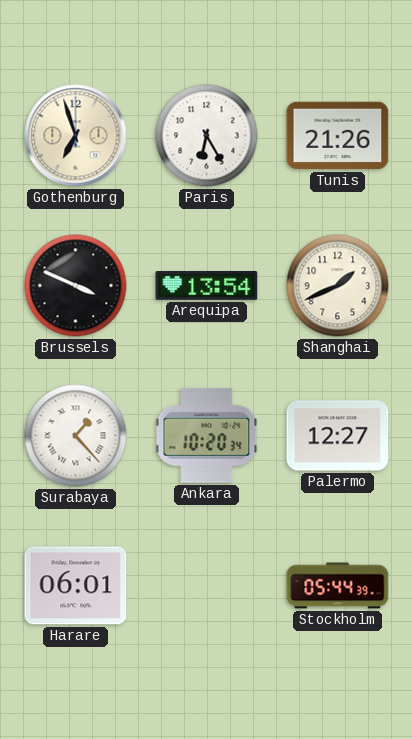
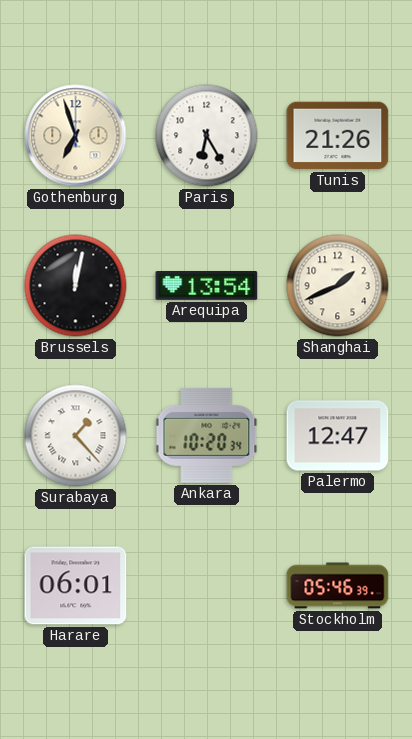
Brussels: 3:49 -> 12:02
Palermo: 12:27 -> 12:47
Stockholm: 05:44 -> 05:46
